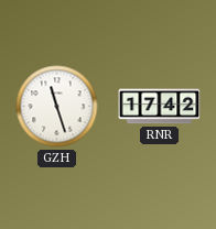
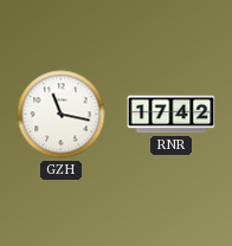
GZH: 11:27 -> 11:17
